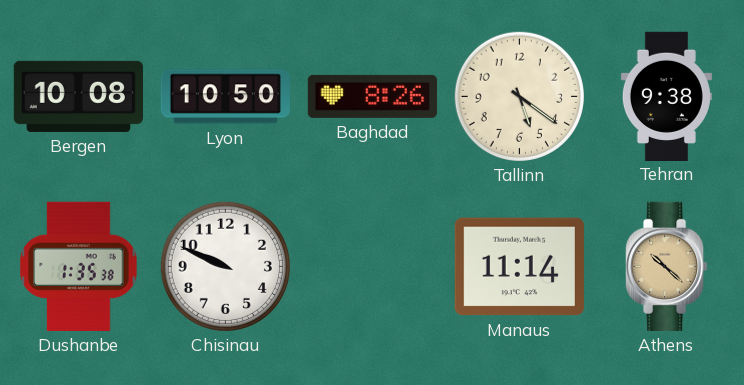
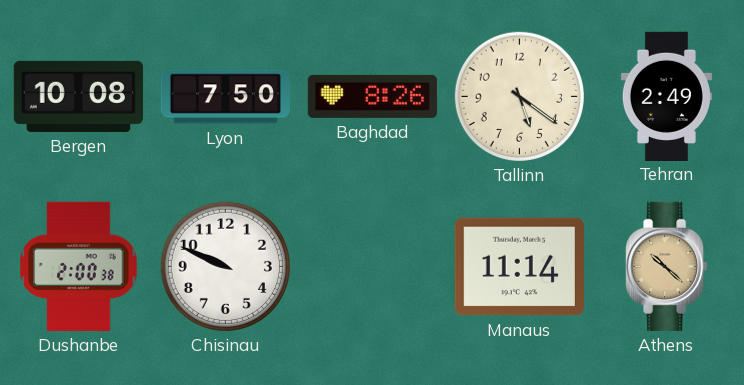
Lyon: 10:50 -> 7:50
Tehran: 9:38 -> 2:49
Dushanbe: 1:35 -> 2:00
